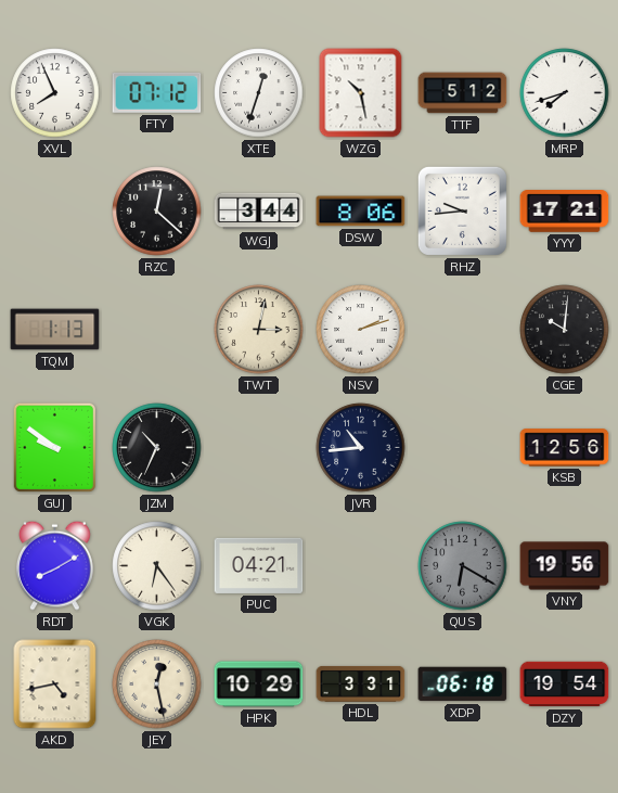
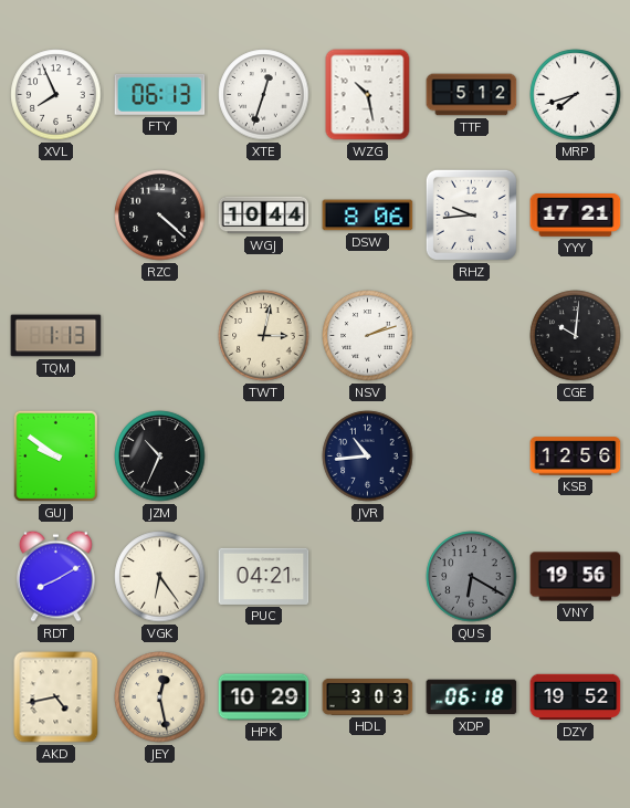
FTY: 07:12 -> 06:13
RZC: 12:22 -> 4:22
WGJ: 3:44 -> 10:44
HDL: 3:31 -> 3:03
DZY: 19:54 -> 19:52
